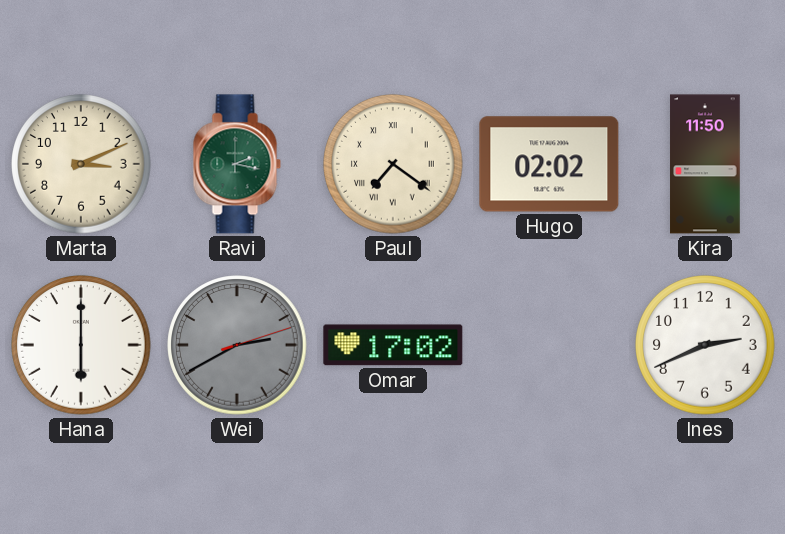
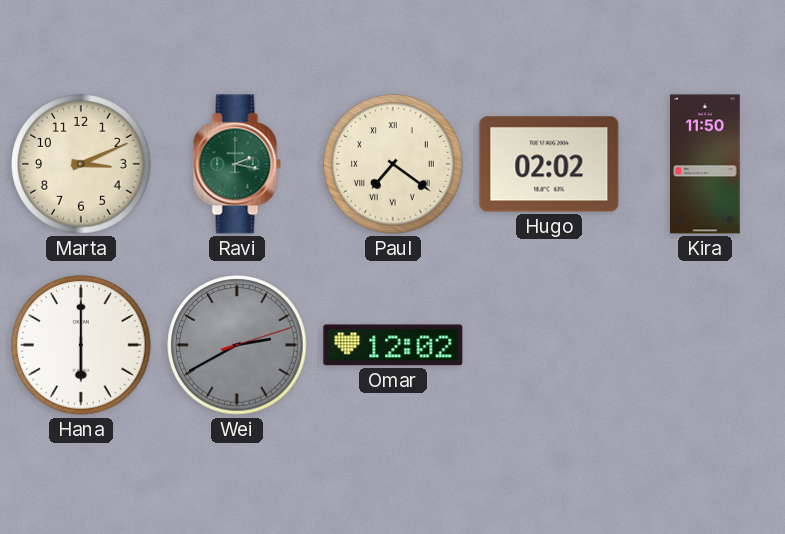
Omar: 17:02 -> 12:02
Ines: 2:41 -> none
